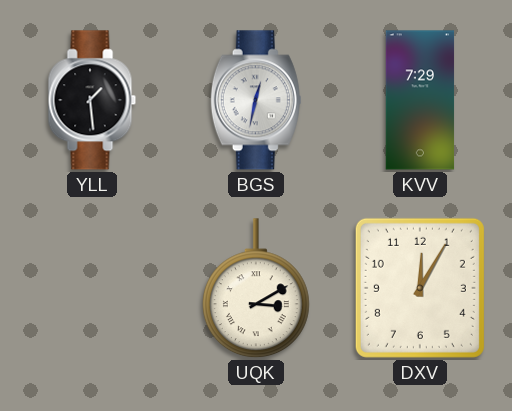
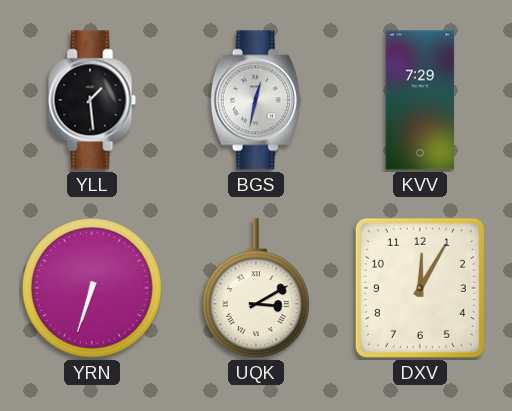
YRN: none -> 6:33
